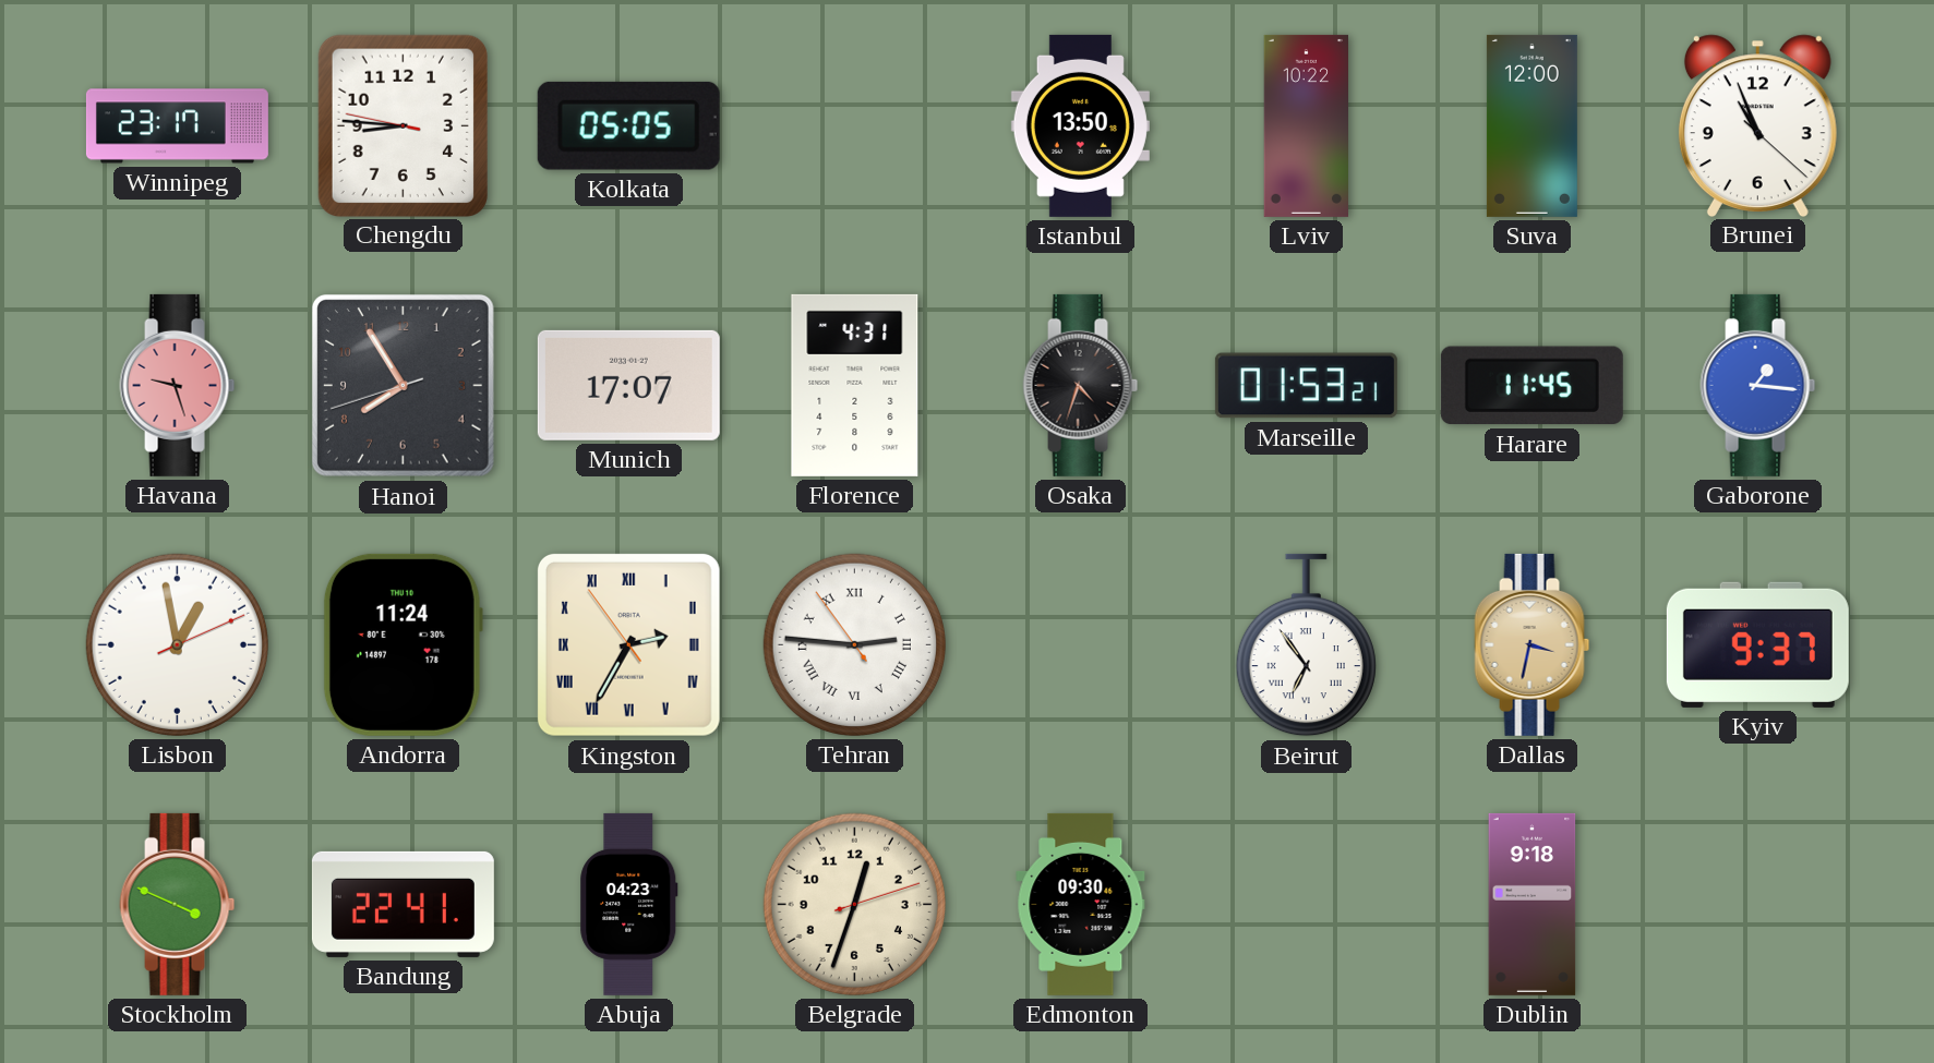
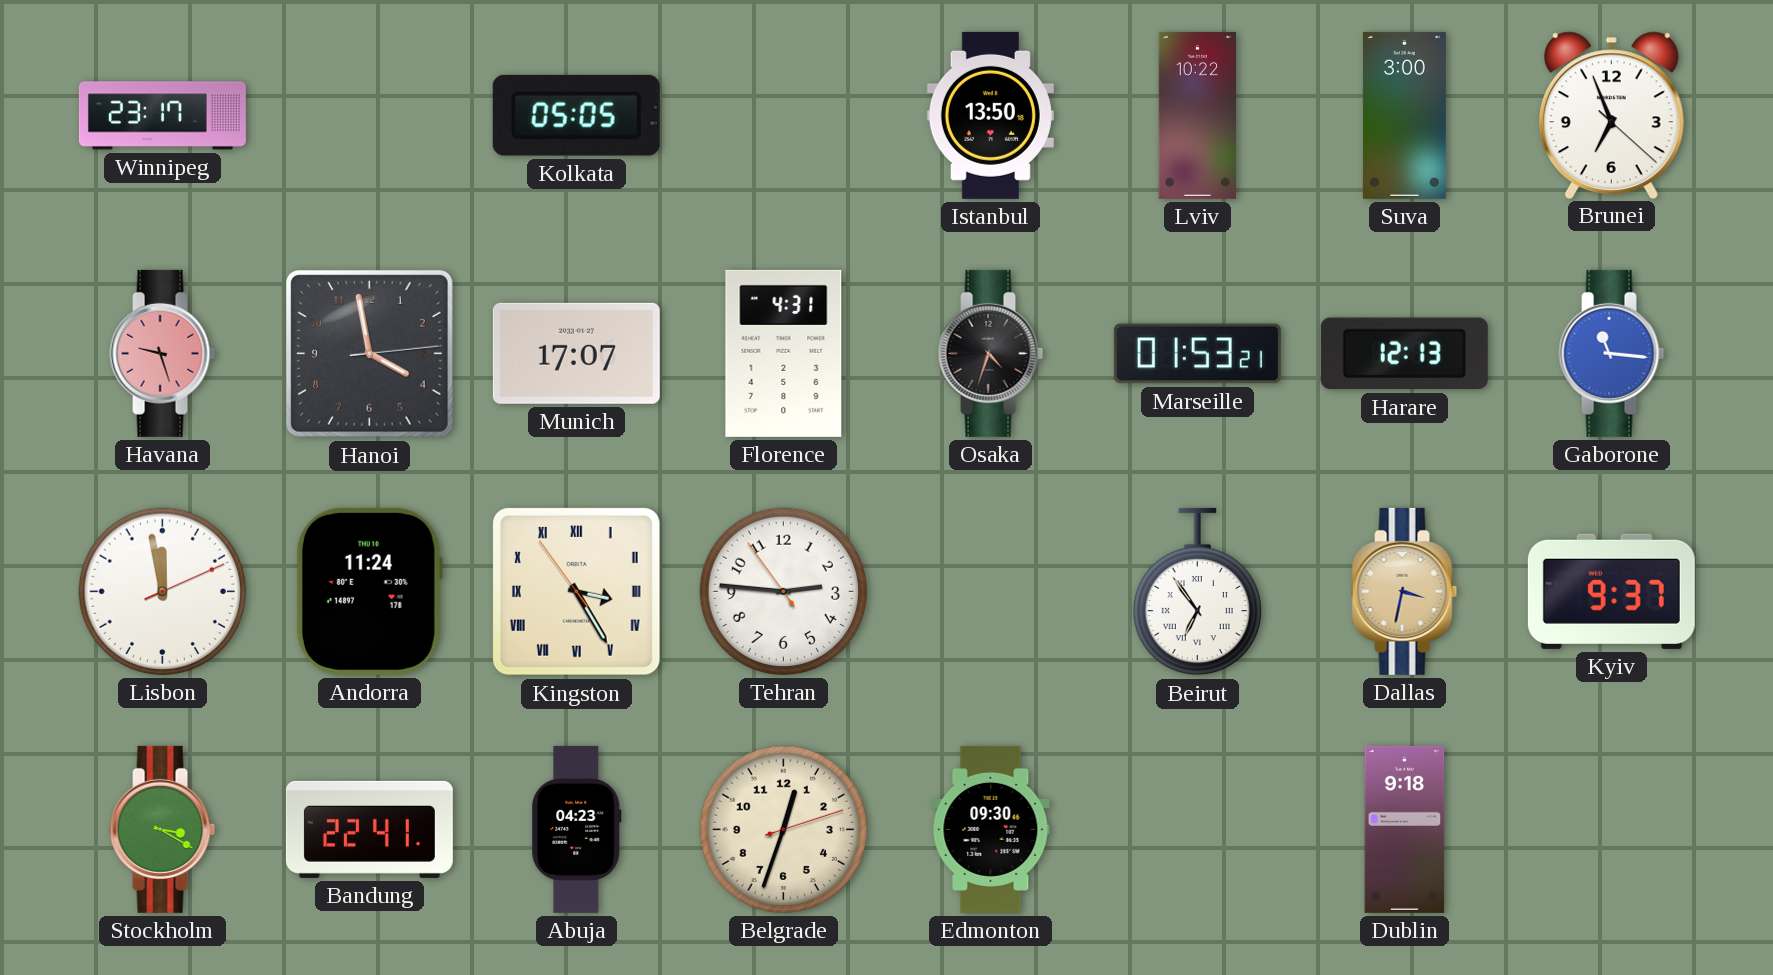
Chengdu: 8:45 -> none
Suva: 12:00 -> 3:00
Brunei: 10:56 -> 6:56
Hanoi: 7:54 -> 3:58
Harare: 11:45 -> 12:13
Gaborone: 1:16 -> 11:16
Lisbon: 12:58 -> 11:58
Kingston: 2:34 -> 3:24
Tehran numerals: Roman -> Arabic
Stockholm: 3:49 -> 3:20
